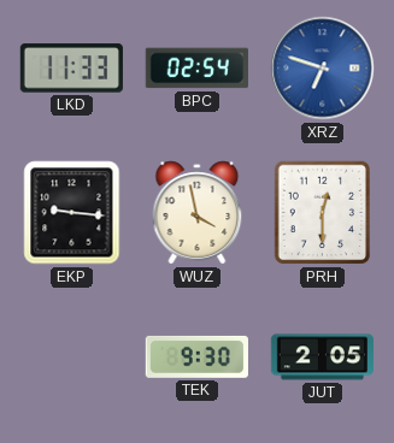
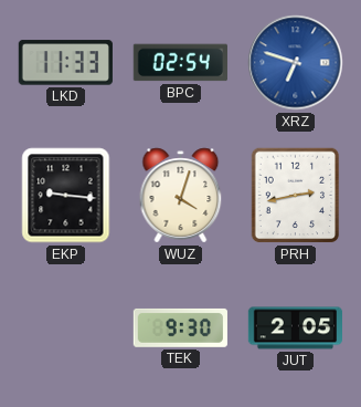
WUZ: 3:58 -> 4:03
PRH: 12:30 -> 2:43
